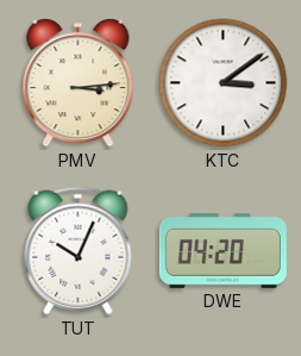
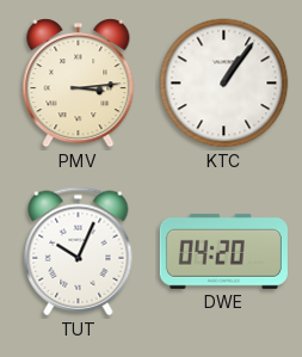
KTC: 3:09 -> 1:06
